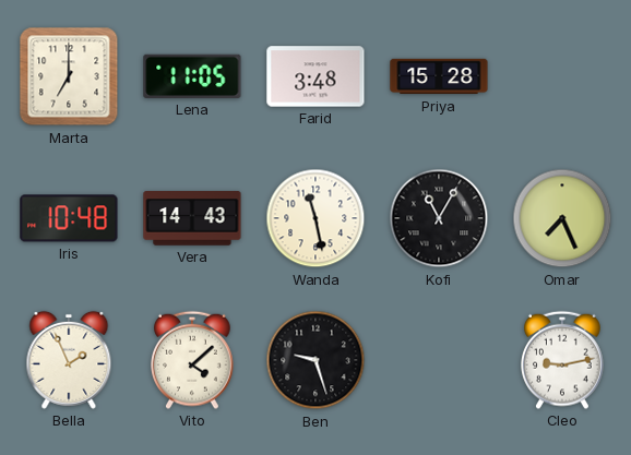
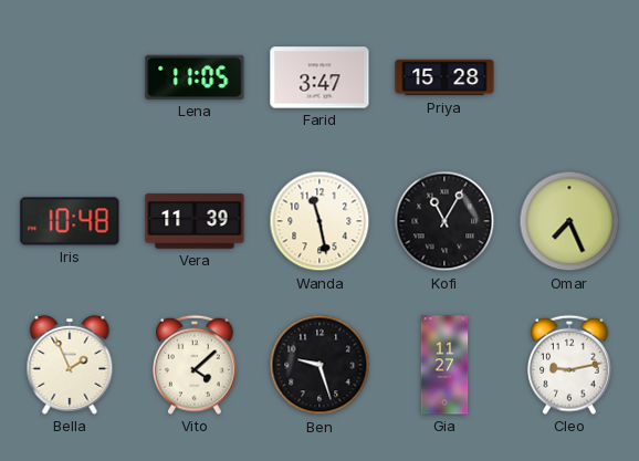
Marta: 7:00 -> none
Farid: 3:48 -> 3:47
Vera: 14:43 -> 11:39
Gia: none -> 11:27
